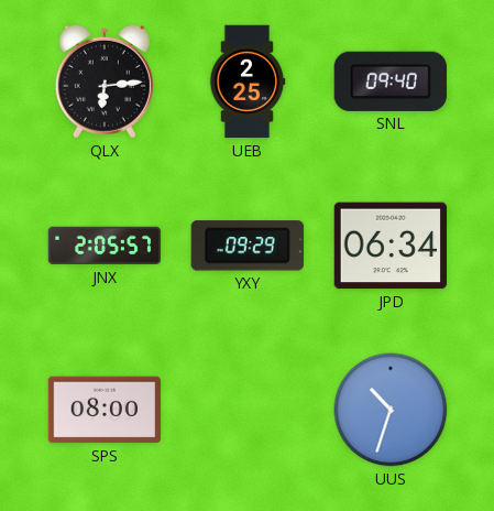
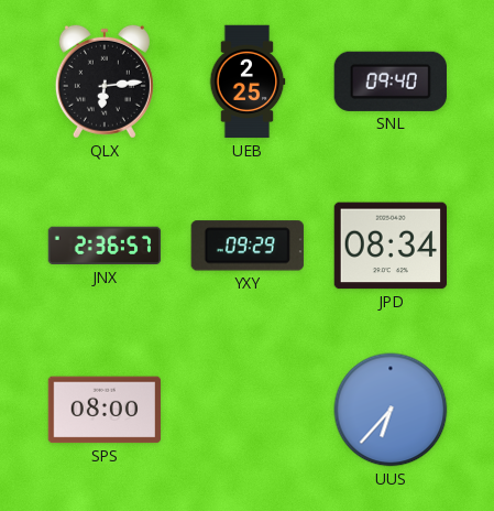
JNX: 2:05 -> 2:36
JPD: 06:34 -> 08:34
UUS: 10:33 -> 6:37
